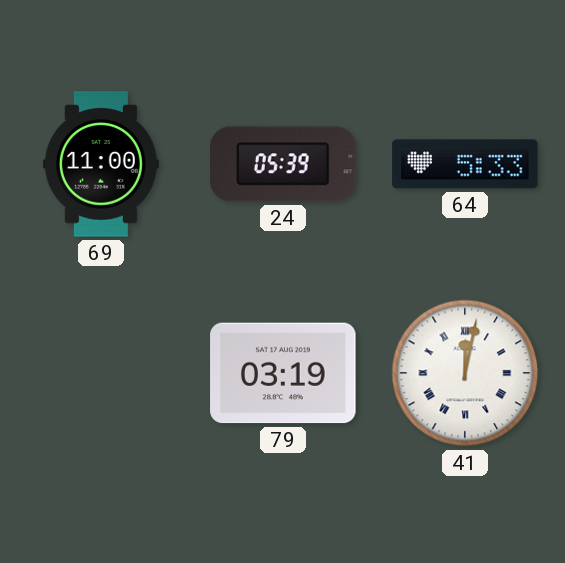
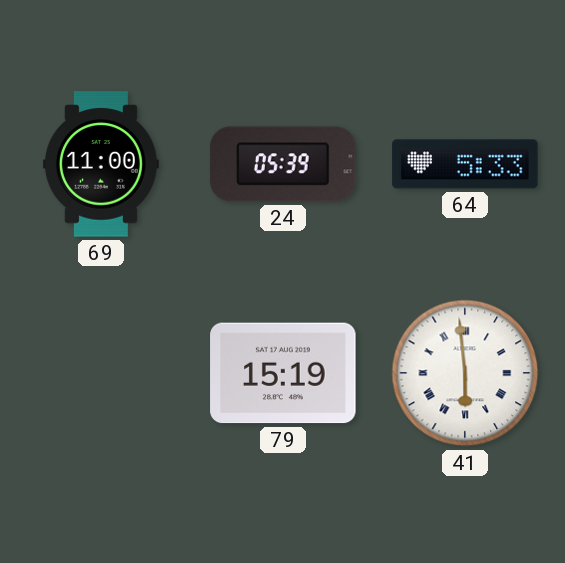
79: 03:19 -> 15:19
41: 12:02 -> 5:59
